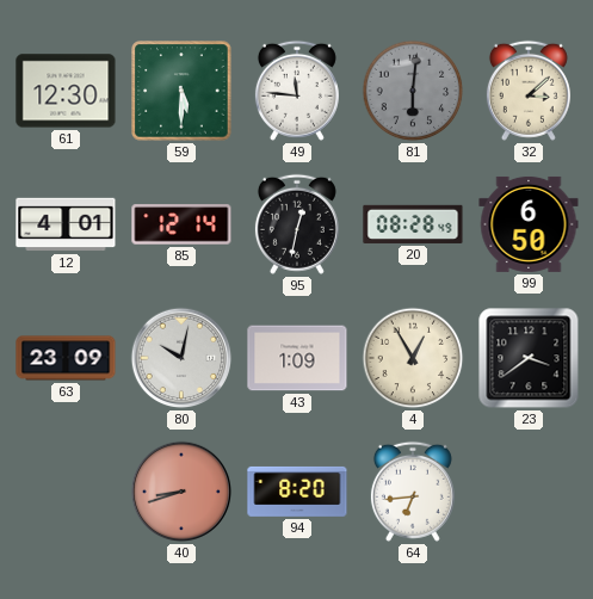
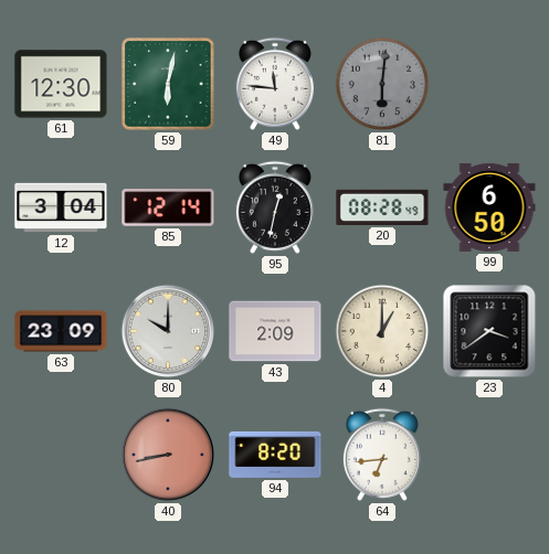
59: 5:30 -> 6:02
32: 3:08 -> none
12: 4:01 -> 3:04
80: 10:02 -> 10:00
43: 1:09 -> 2:09
4: 12:55 -> 1:00
40: 8:42 -> 8:43
